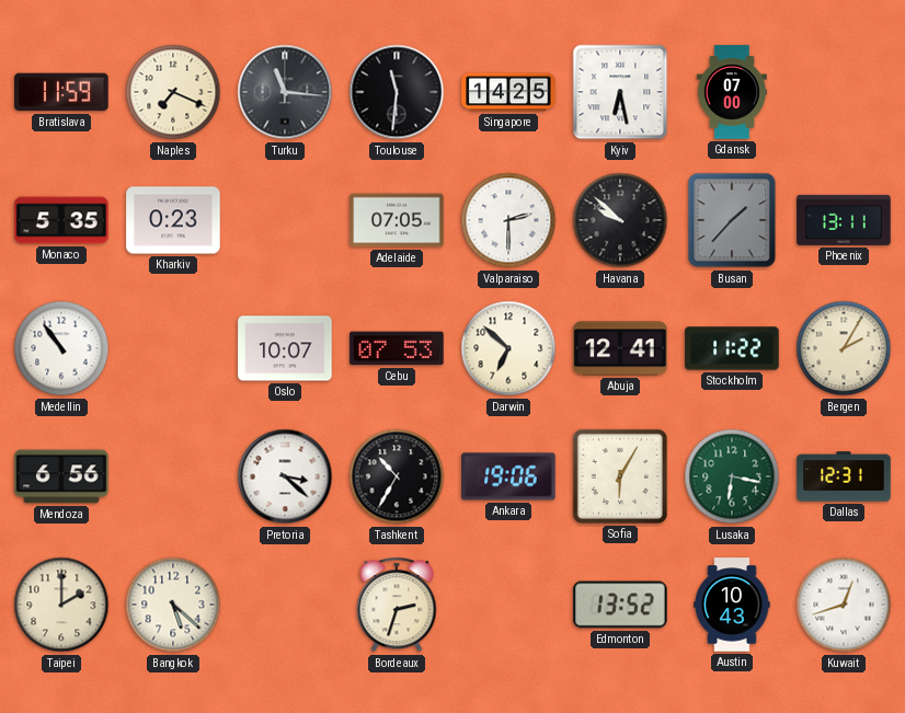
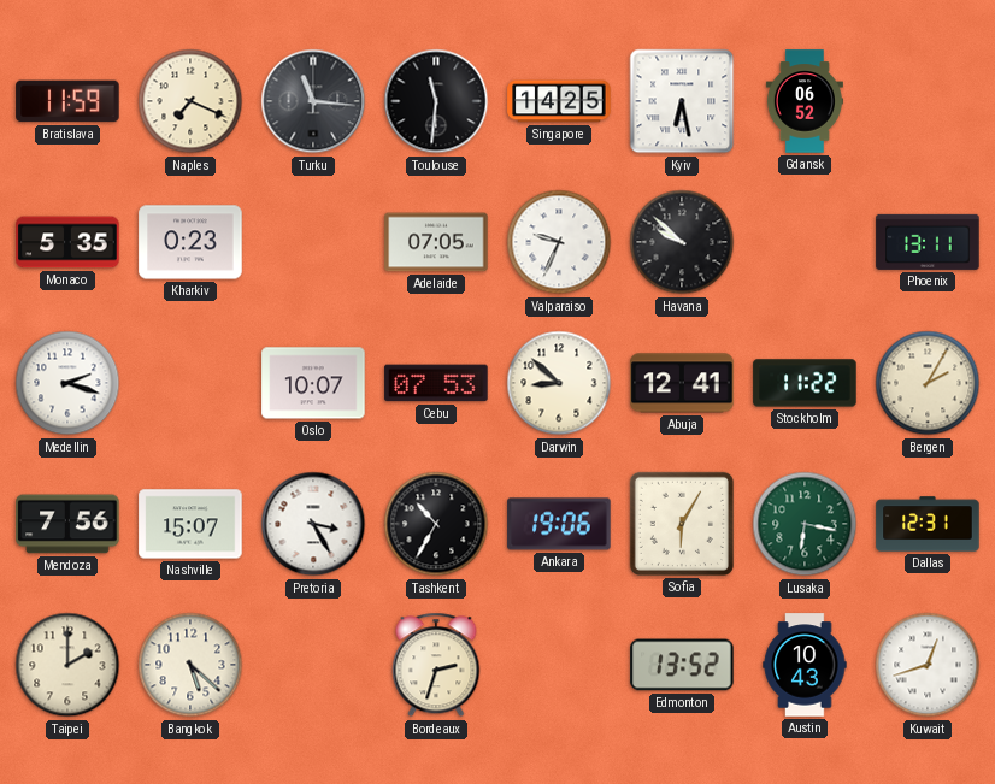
Gdansk: 07:00 -> 06:52
Valparaiso: 2:30 -> 9:34
Busan: 1:37 -> none
Medellin: 10:54 -> 2:18
Darwin: 6:52 -> 8:52
Mendoza: 6:56 -> 7:56
Nashville: none -> 15:07
Pretoria: 3:22 -> 3:25
